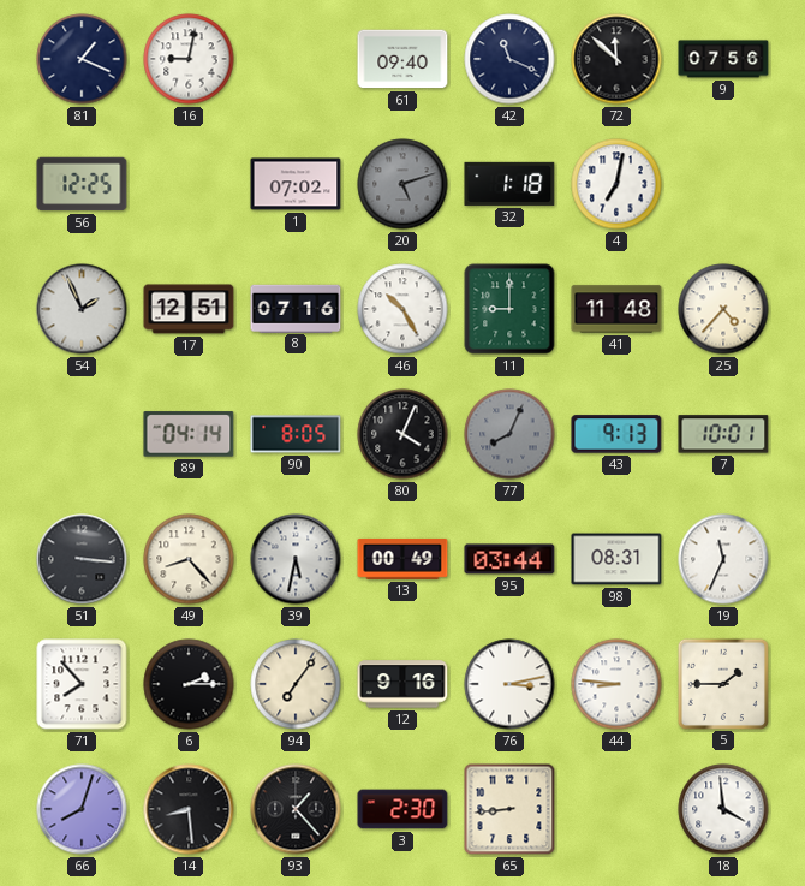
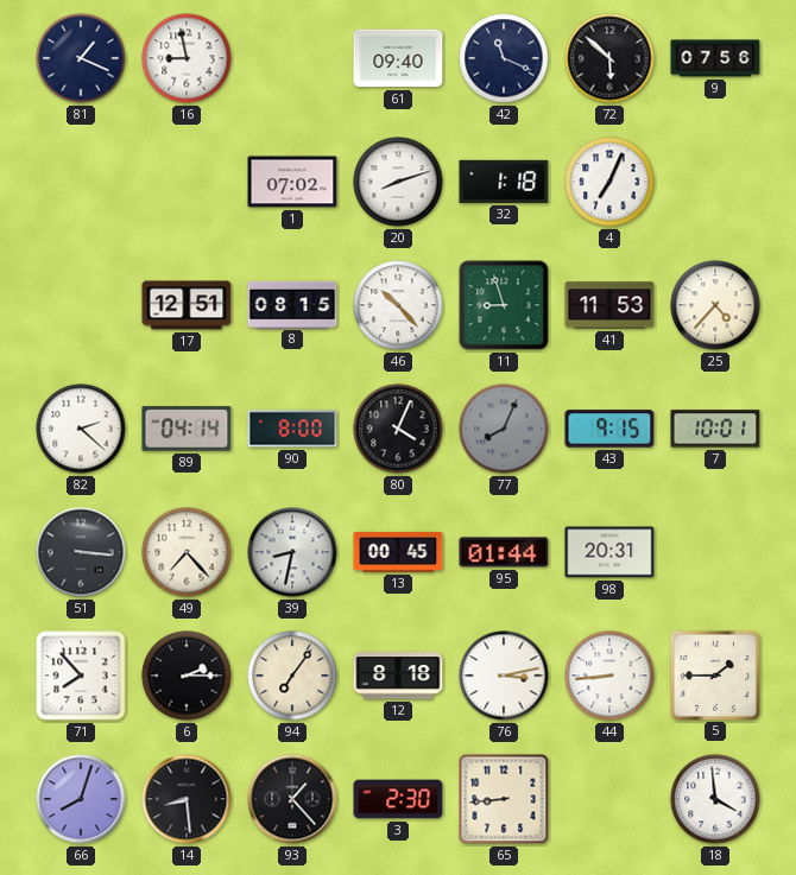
16: 9:02 -> 8:58
72: 11:52 -> 5:52
56: 12:25 -> none
20: 5:12 -> 8:12
20 dial: grey -> white
4: 7:02 -> 7:04
54: 1:56 -> none
8: 07:16 -> 08:15
46: 10:25 -> 10:23
11: 9:00 -> 8:57
41: 11:48 -> 11:53
82: none -> 2:22
90: 8:05 -> 8:00
43: 9:13 -> 9:15
49: 8:23 -> 7:23
39: 5:32 -> 8:32
13: 00:49 -> 00:45
95: 03:44 -> 01:44
98: 08:31 -> 20:31
19: 11:34 -> none
12: 9:16 -> 8:18
44: 8:46 -> 8:44
